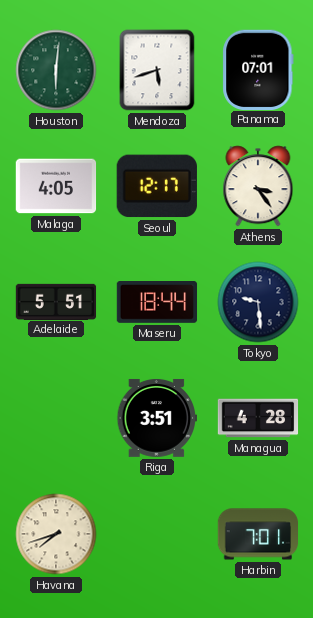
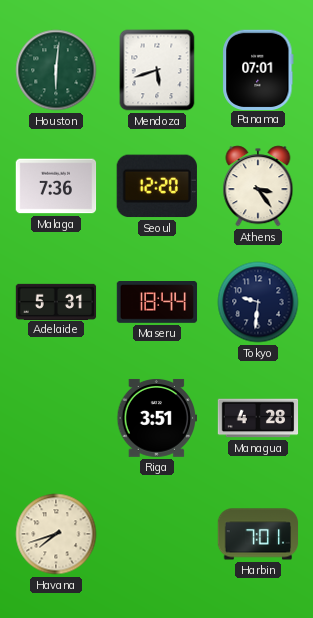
Malaga: 4:05 -> 7:36
Seoul: 12:17 -> 12:20
Adelaide: 5:51 -> 5:31
Tokyo: 9:29 -> 9:31
